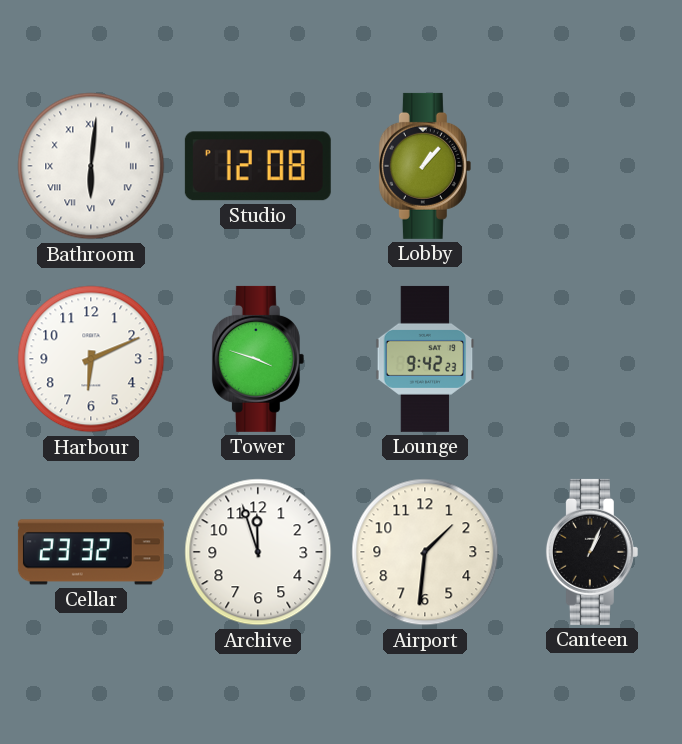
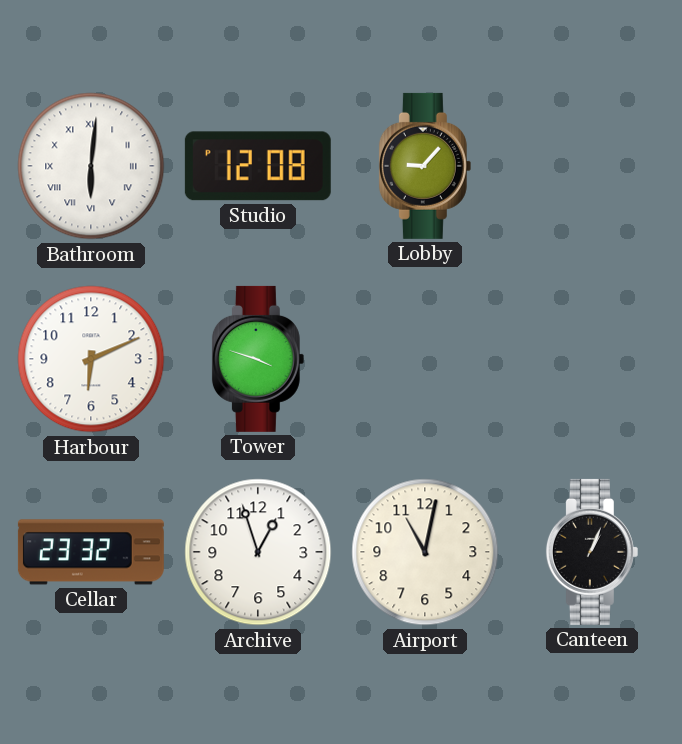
Lobby: 1:07 -> 9:07
Lounge: 9:42 -> none
Archive: 11:57 -> 12:57
Airport: 1:31 -> 11:02
